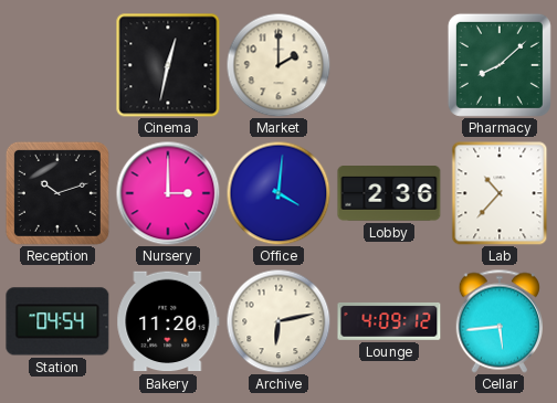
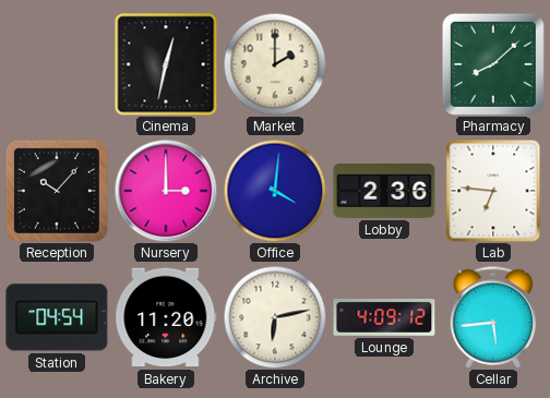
Reception: 10:12 -> 10:07
Lab: 10:37 -> 6:46
